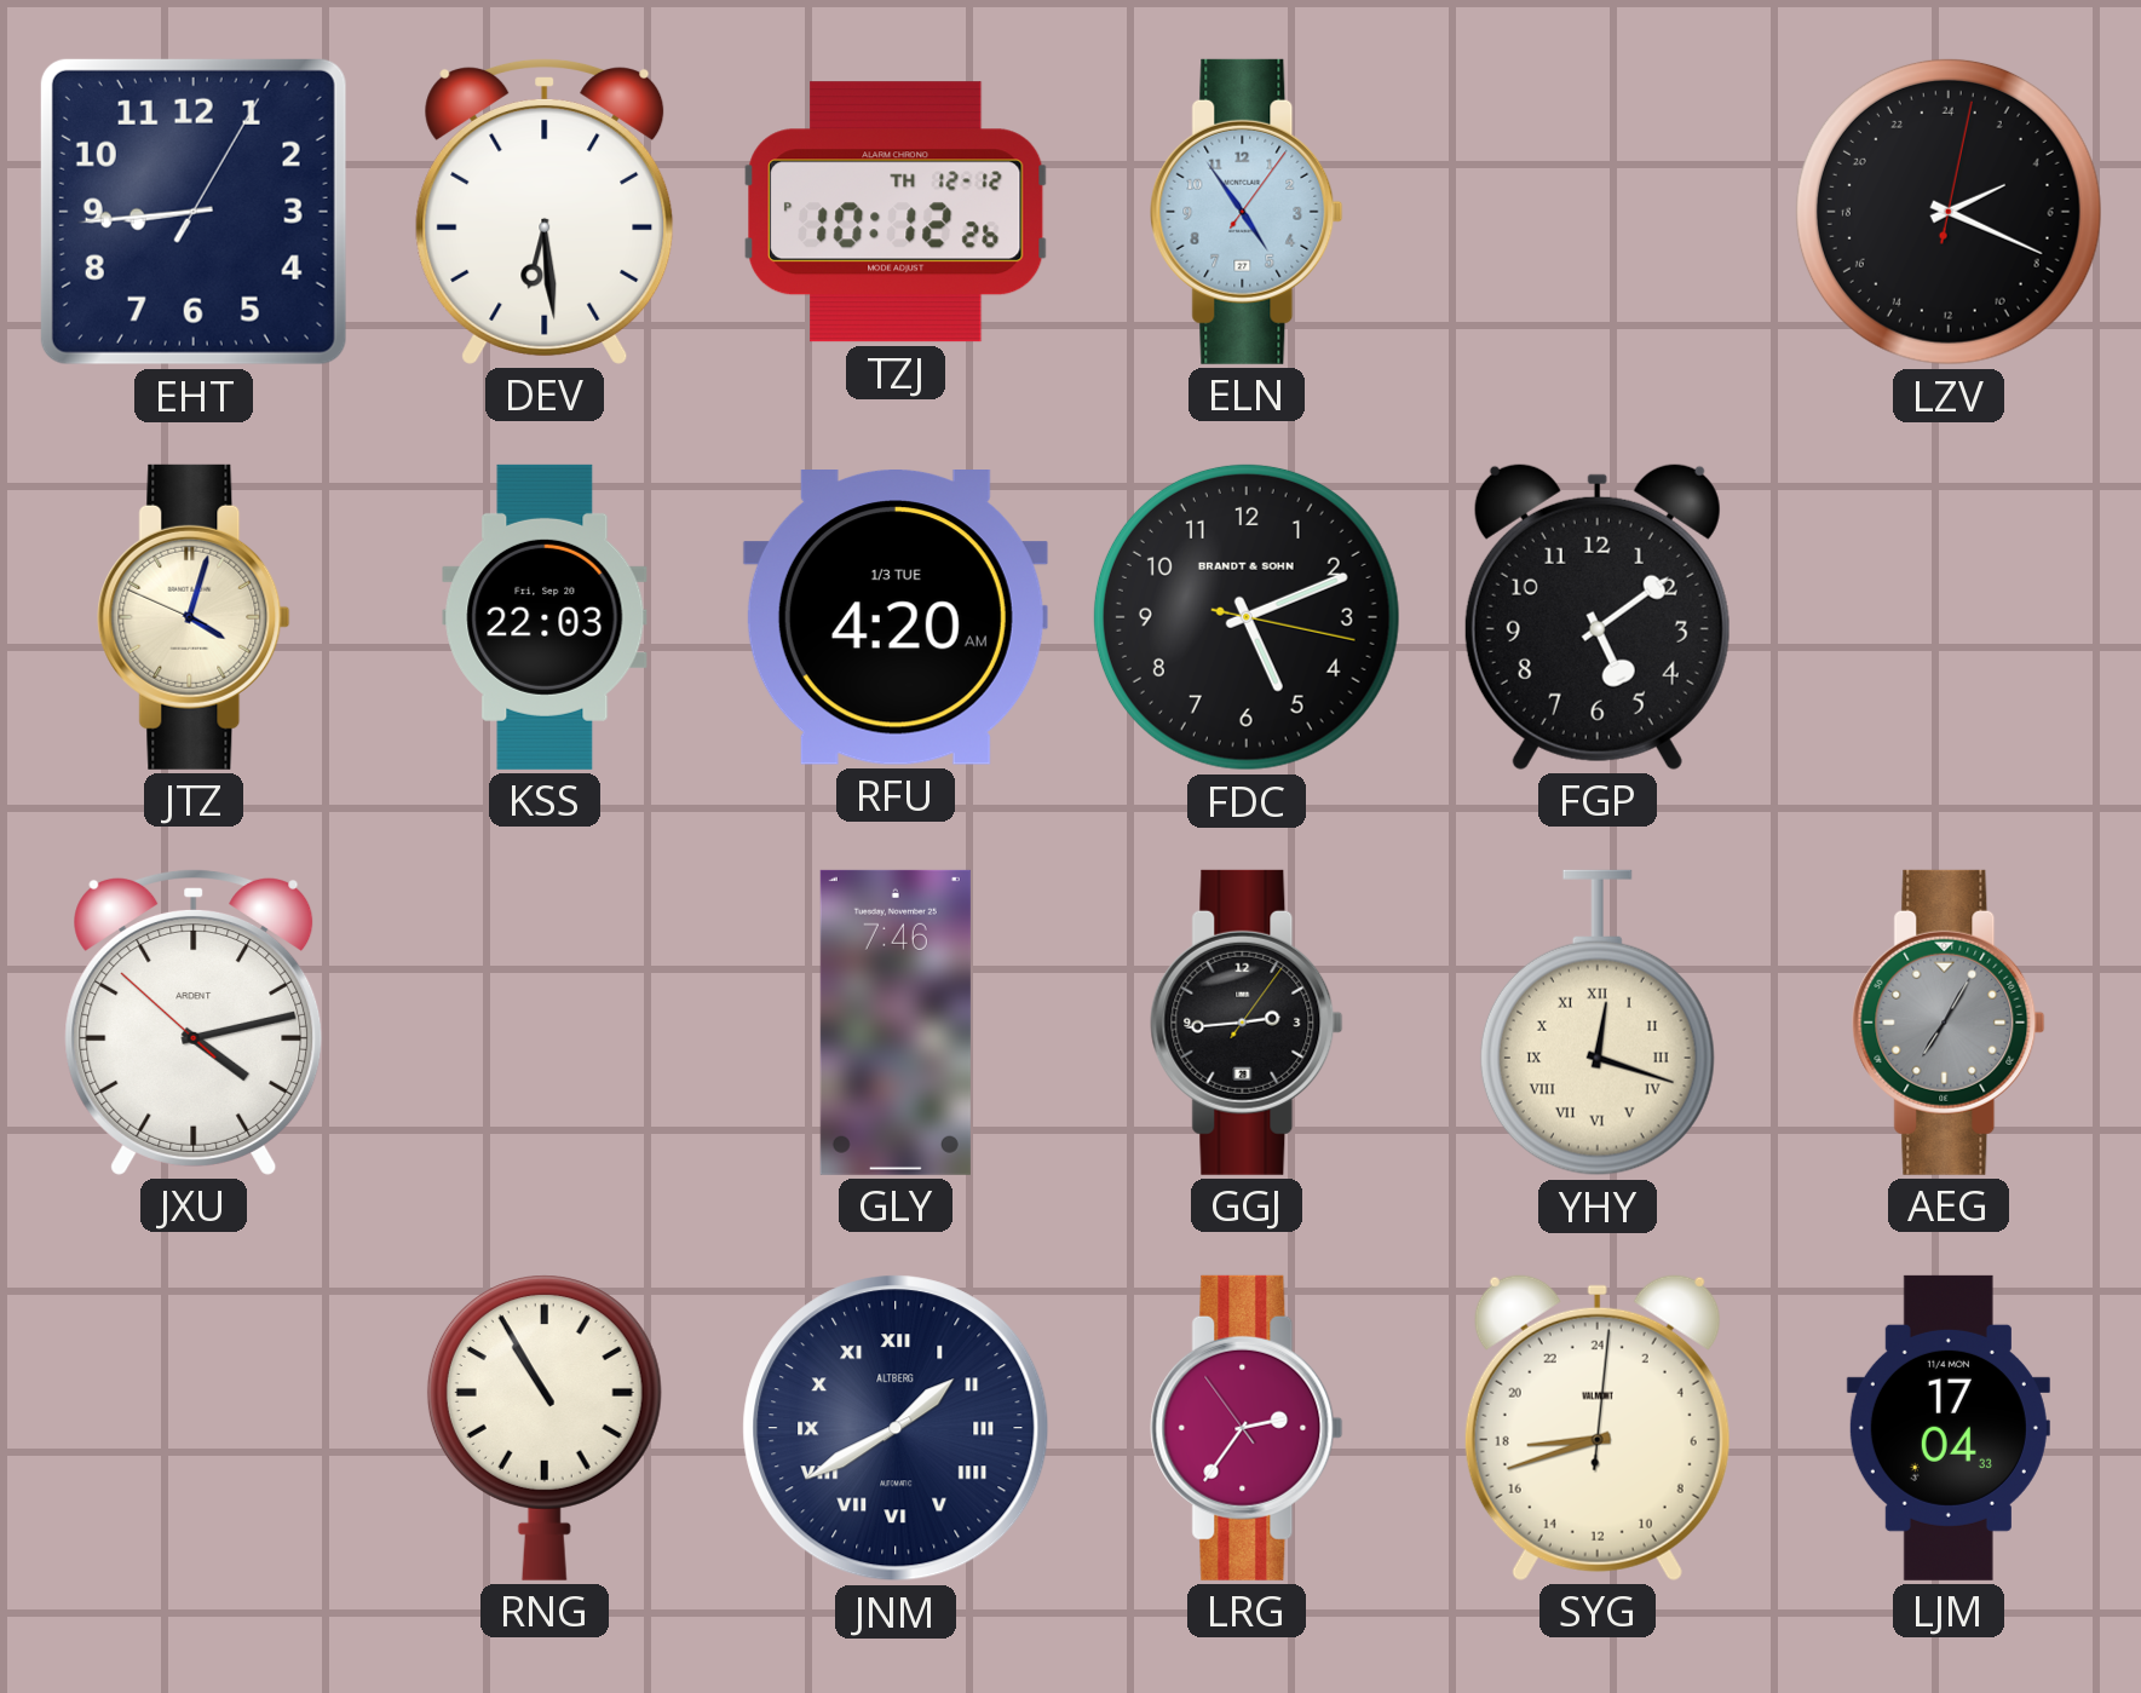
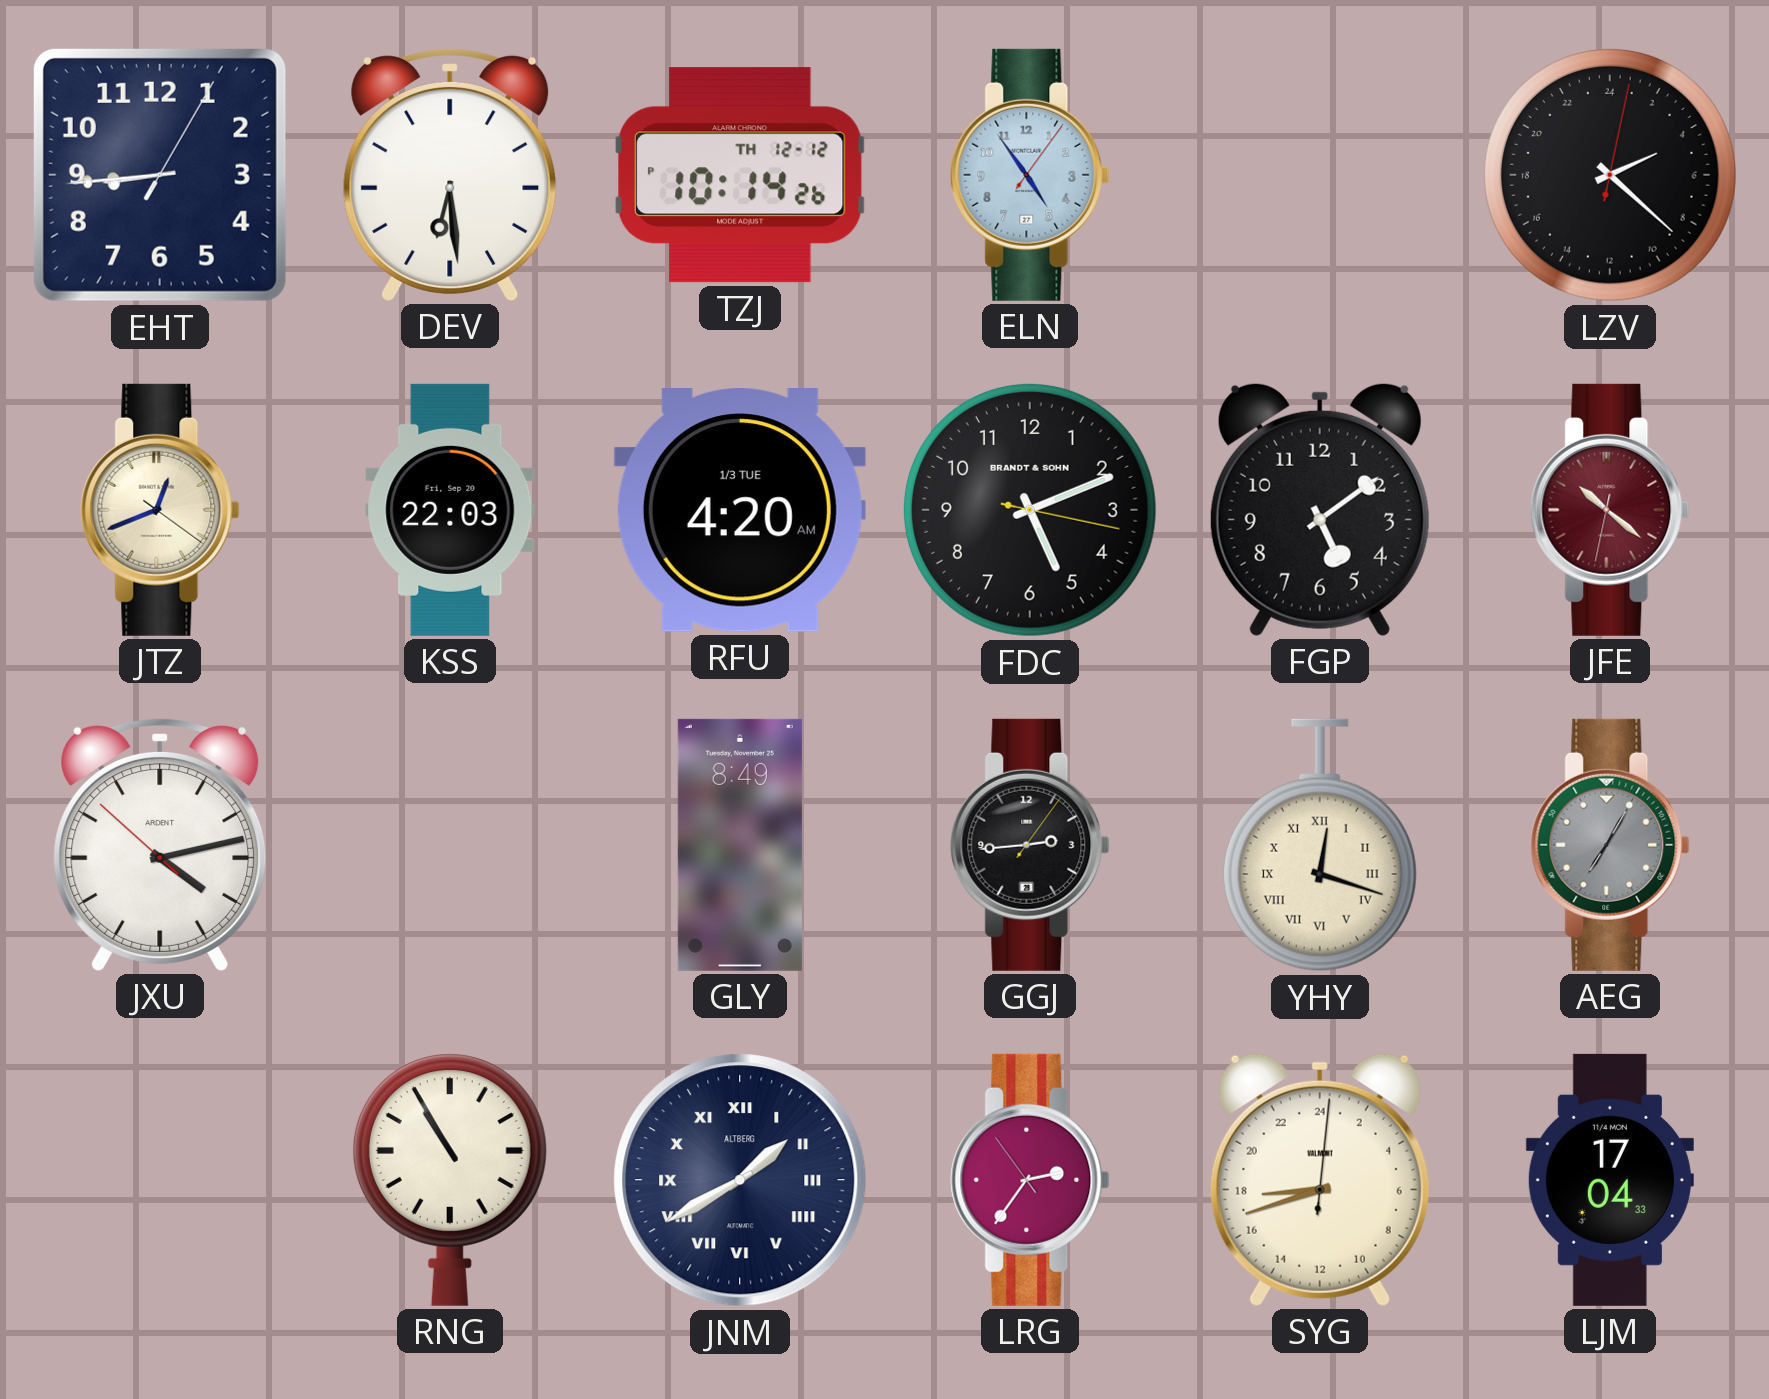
TZJ: 10:12 -> 10:14
LZV: 4:19 -> 4:22
JTZ: 4:02 -> 12:41
JFE: none -> 10:21
GLY: 7:46 -> 8:49
